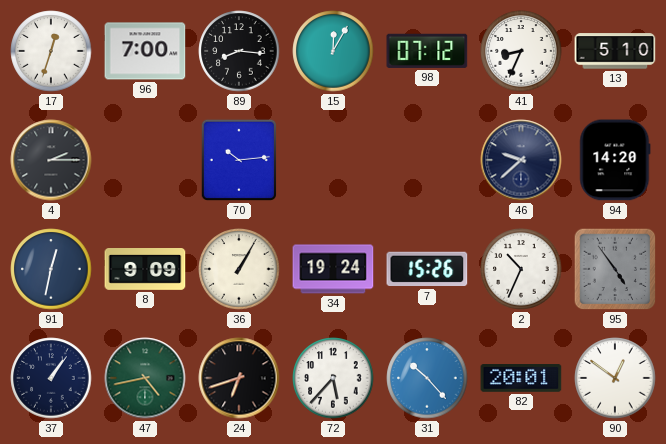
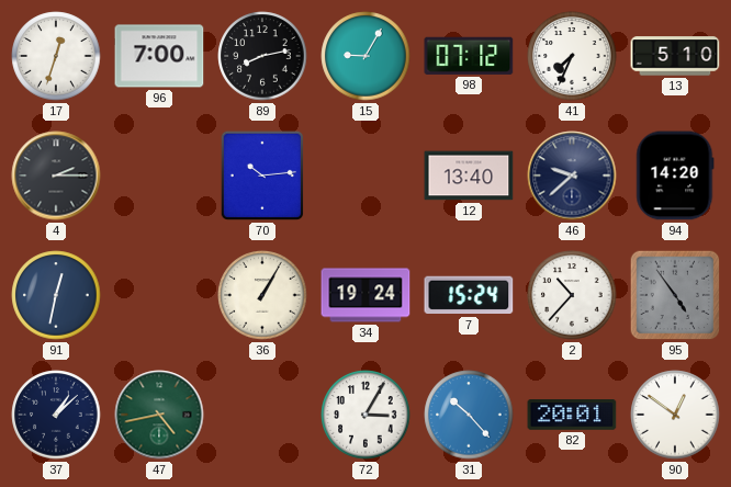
89: 8:16 -> 8:13
15: 12:05 -> 9:05
41: 8:34 -> 7:34
12: none -> 13:40
8: 9:09 -> none
7: 15:26 -> 15:24
2: 10:34 -> 10:37
37: 1:06 -> 1:08
24: 6:42 -> none
72: 5:37 -> 3:05
